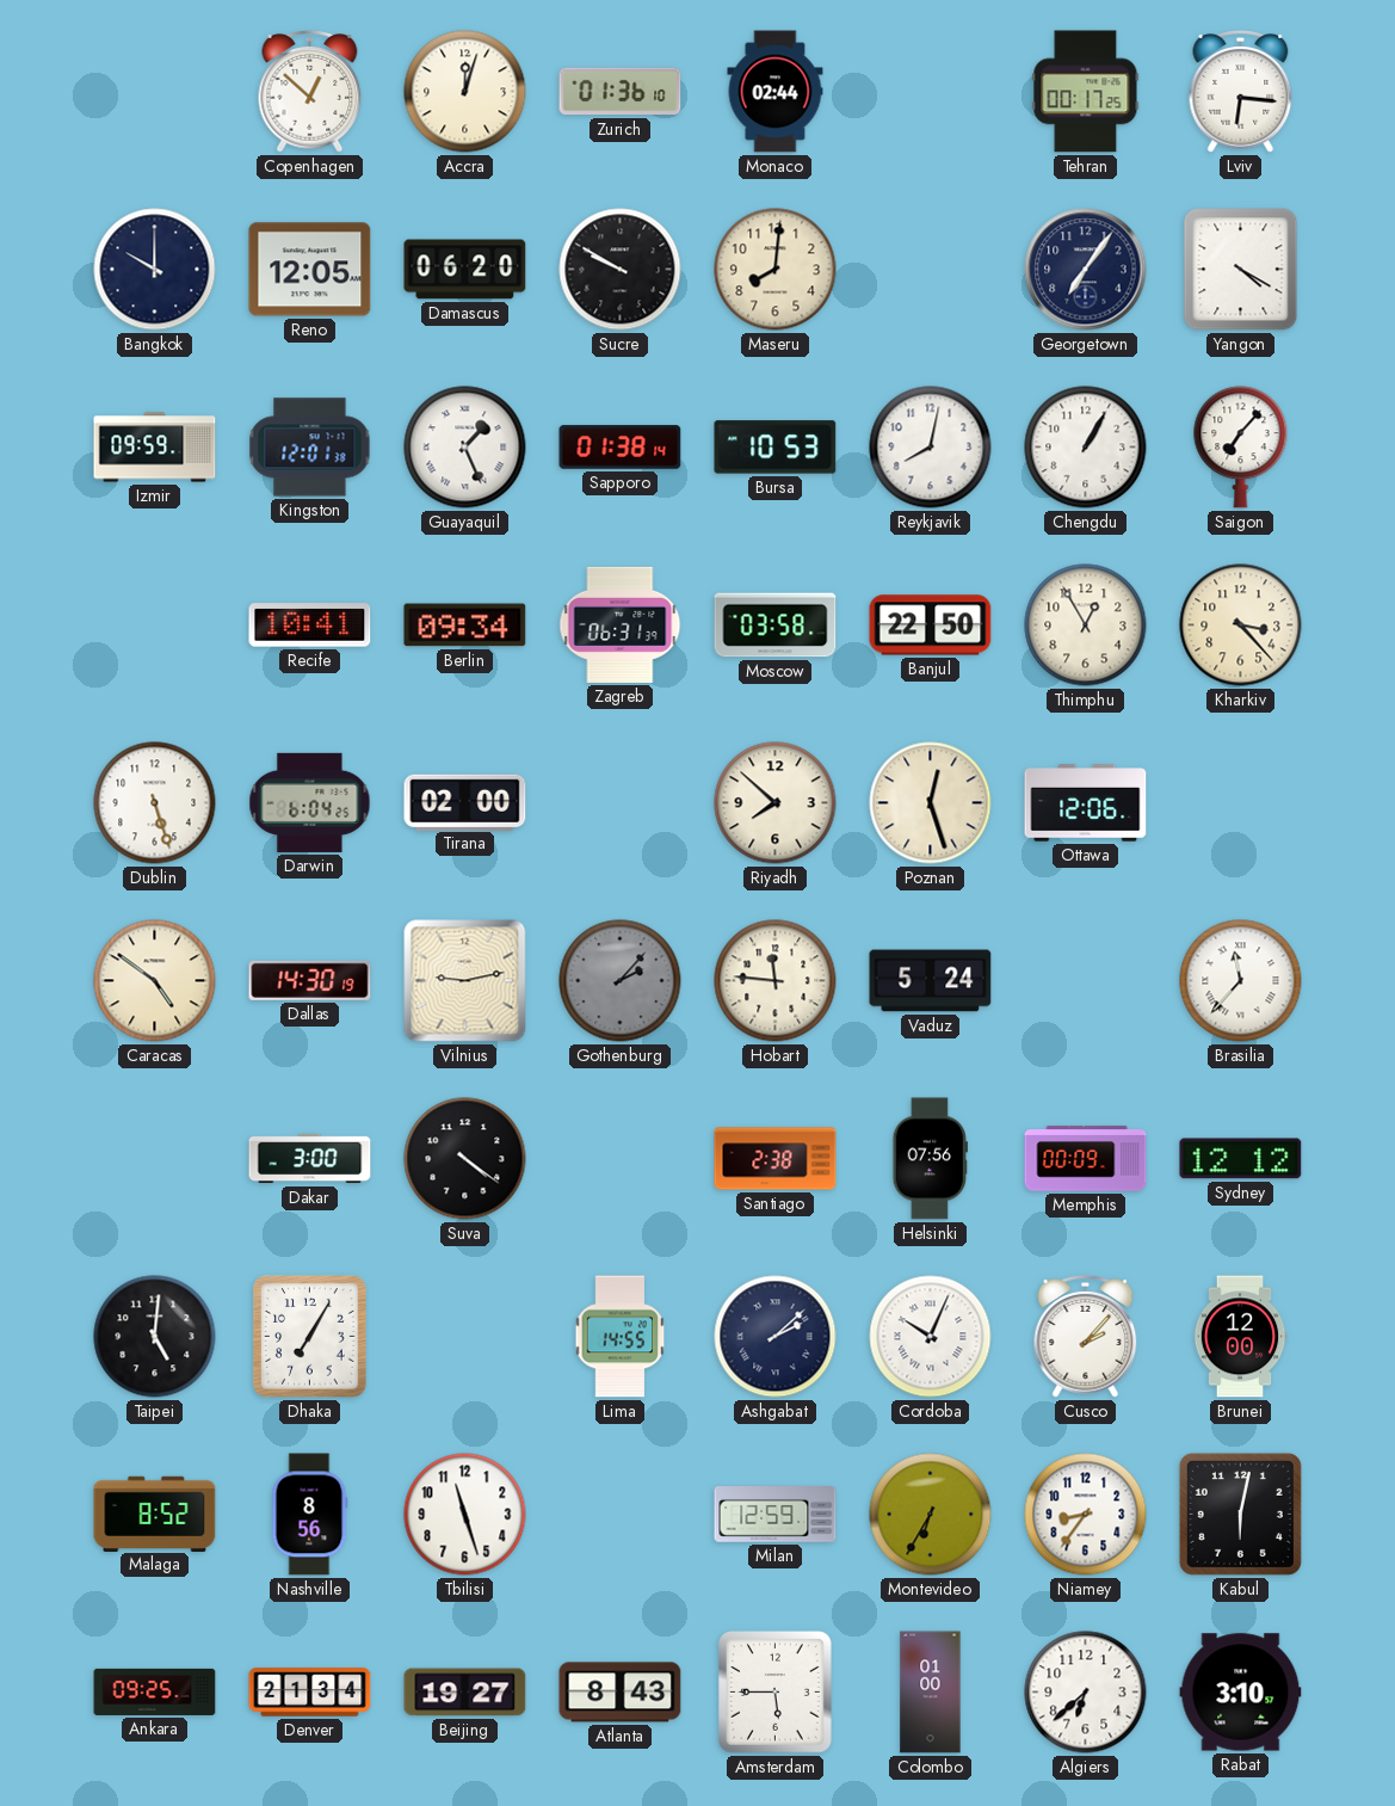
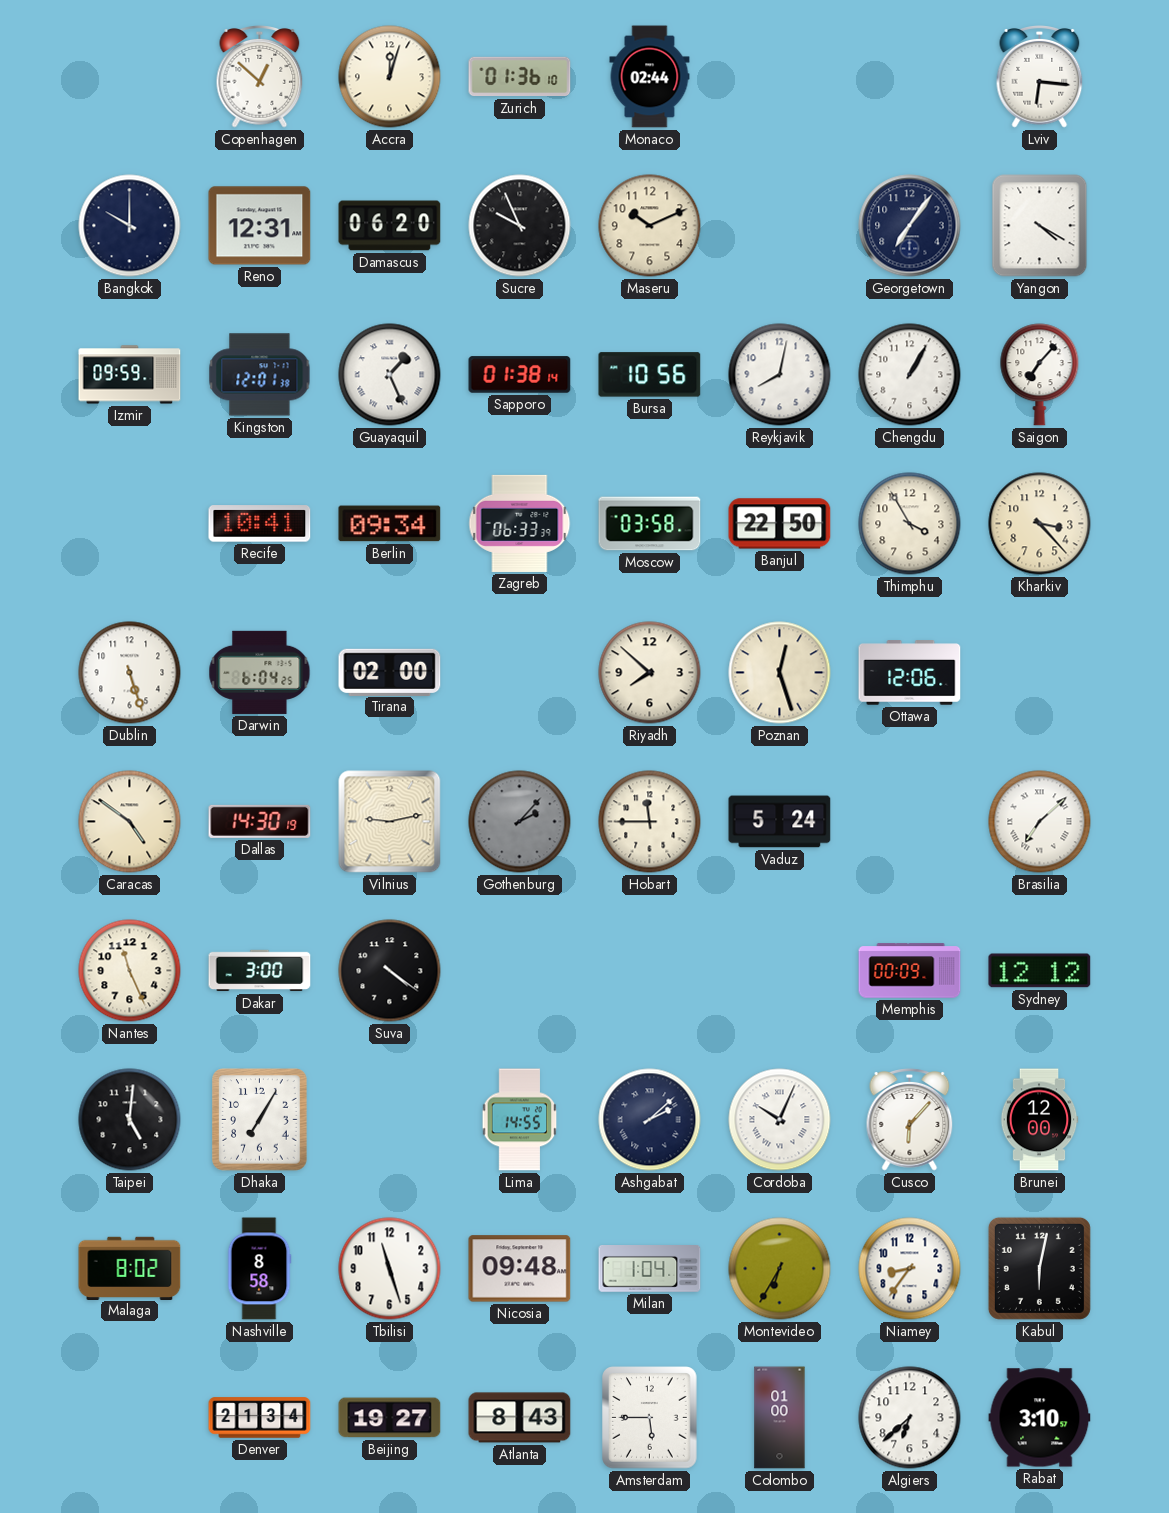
Tehran: 00:17 -> none
Reno: 12:05 -> 12:31
Sucre: 9:50 -> 9:56
Maseru: 8:01 -> 10:11
Bursa: 10:53 -> 10:56
Zagreb: 06:31 -> 06:33
Thimphu: 12:55 -> 3:55
Hobart: 11:46 -> 11:45
Brasilia: 11:37 -> 7:08
Nantes: none -> 11:26
Santiago: 2:38 -> none
Helsinki: 07:56 -> none
Cusco: 2:07 -> 6:07
Malaga: 8:52 -> 8:02
Nashville: 8:56 -> 8:58
Nicosia: none -> 09:48
Milan: 12:59 -> 1:04
Ankara: 09:25 -> none
